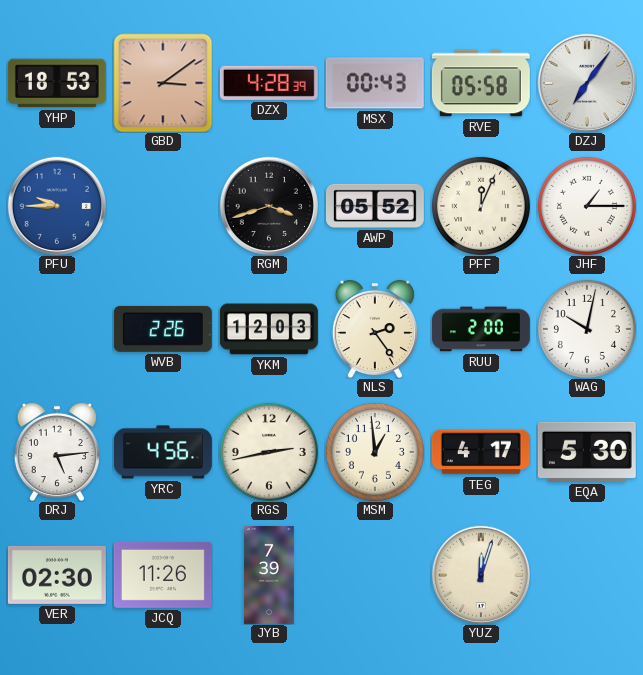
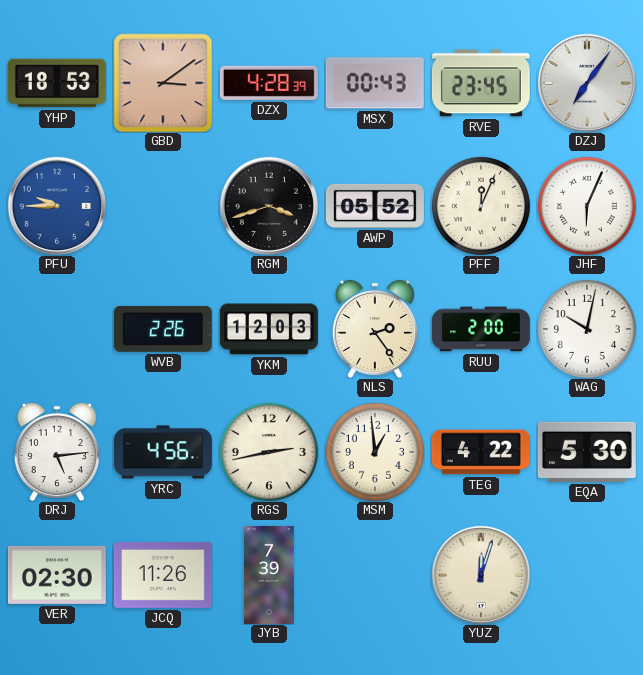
RVE: 05:58 -> 23:45
JHF: 1:15 -> 6:04
TEG: 4:17 -> 4:22
